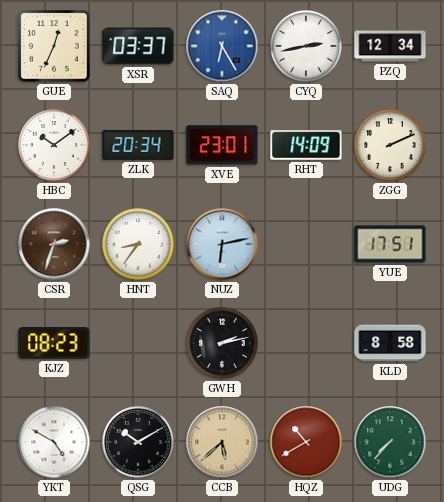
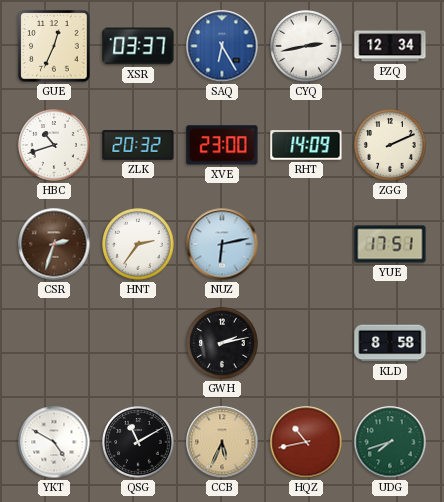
HBC: 10:09 -> 10:42
ZLK: 20:34 -> 20:32
XVE: 23:01 -> 23:00
HNT: 8:36 -> 2:36
KJZ: 08:23 -> none
QSG: 10:10 -> 11:10
CCB: 5:38 -> 5:34
HQZ: 10:40 -> 10:43
UDG: 7:37 -> 7:42
